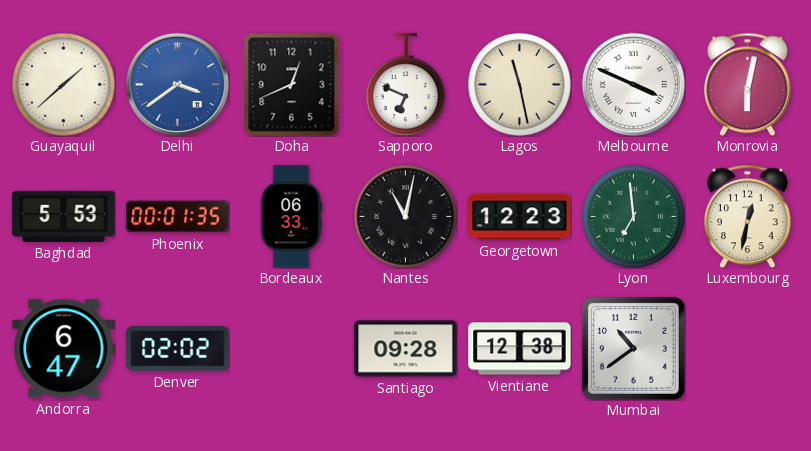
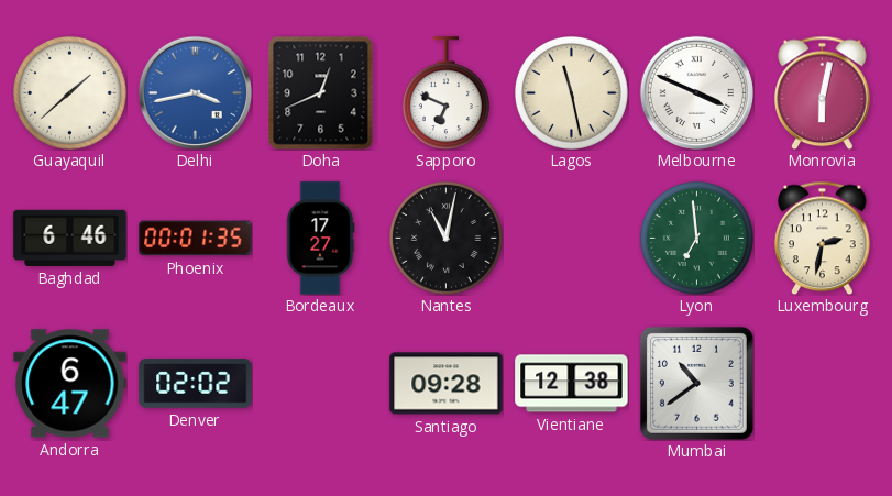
Delhi: 3:39 -> 3:43
Baghdad: 5:53 -> 6:46
Bordeaux: 06:33 -> 17:27
Georgetown: 12:23 -> none
Luxembourg: 12:32 -> 2:32
